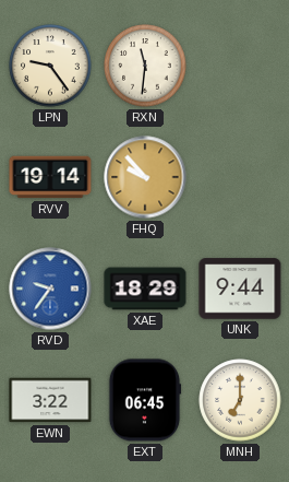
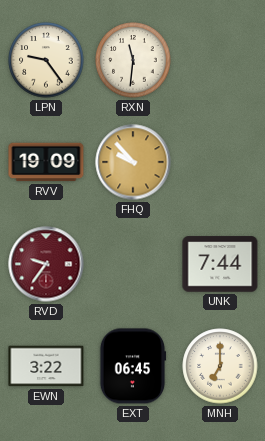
RVV: 19:14 -> 19:09
RVD dial: blue -> burgundy
XAE: 18:29 -> none
UNK: 9:44 -> 7:44
